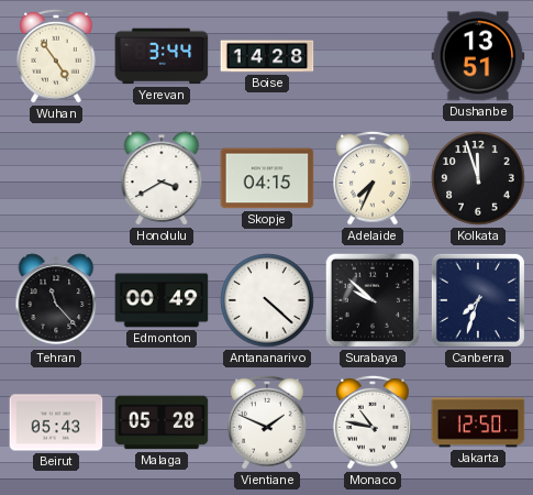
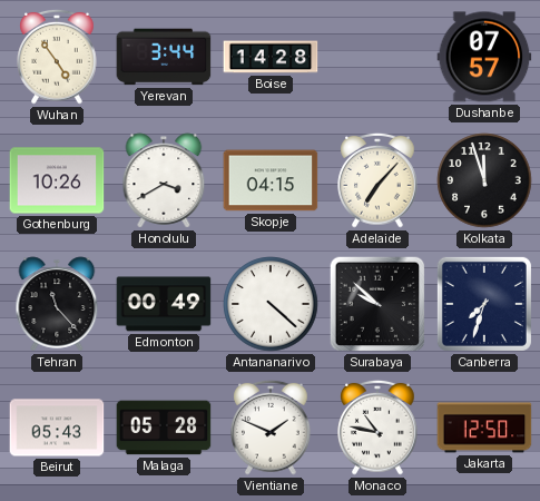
Dushanbe: 13:51 -> 07:57
Gothenburg: none -> 10:26
Adelaide: 7:34 -> 7:07
